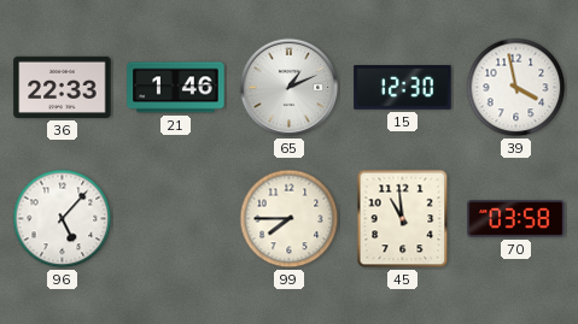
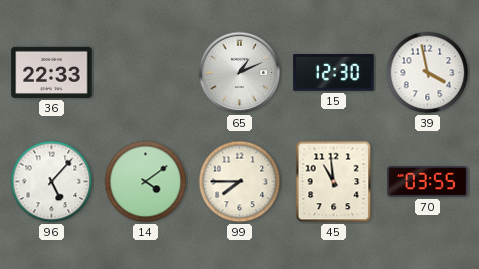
21: 1:46 -> none
14: none -> 4:09
70: 03:58 -> 03:55
